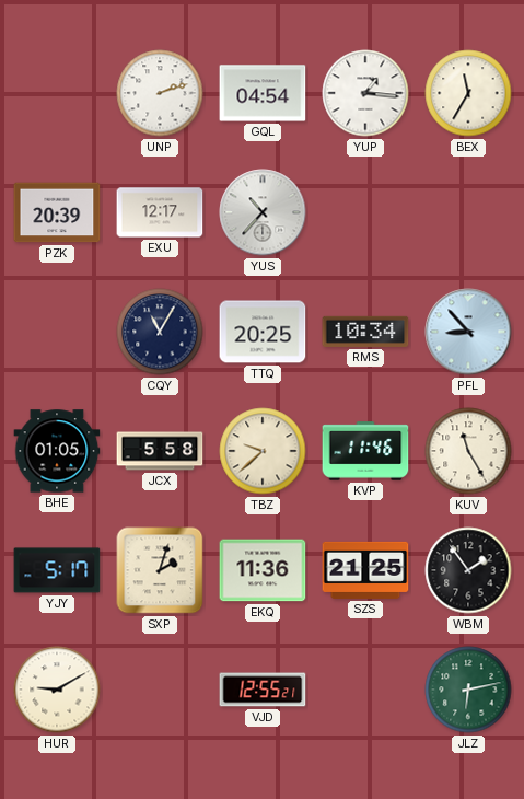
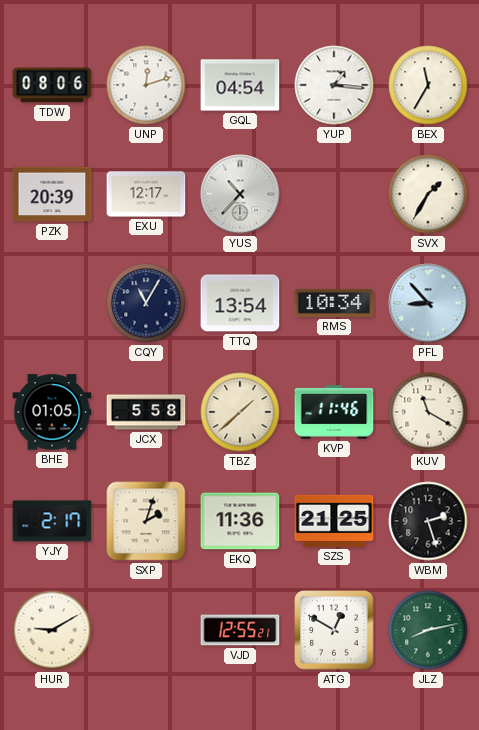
TDW: none -> 08:06
UNP: 2:12 -> 12:12
SVX: none -> 1:35
TTQ: 20:25 -> 13:54
TBZ: 9:38 -> 1:38
KUV: 11:25 -> 11:20
YJY: 5:17 -> 2:17
WBM: 1:54 -> 2:27
ATG: none -> 12:50
JLZ: 6:13 -> 8:13
